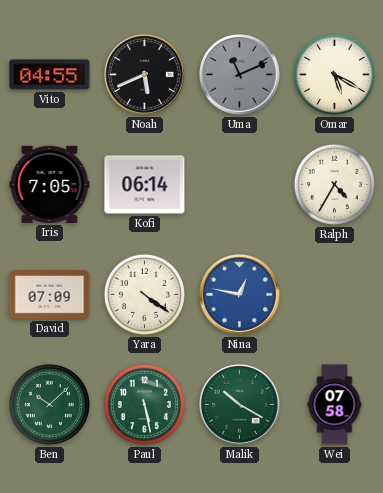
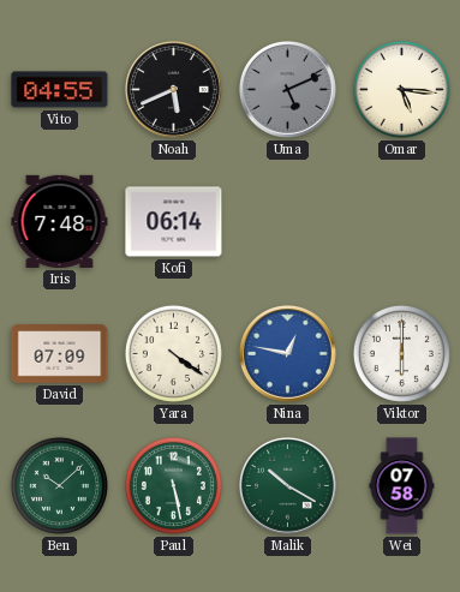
Uma: 11:11 -> 5:11
Omar: 5:20 -> 5:16
Iris: 7:05 -> 7:48
Ralph: 4:35 -> none
Viktor: none -> 6:00
